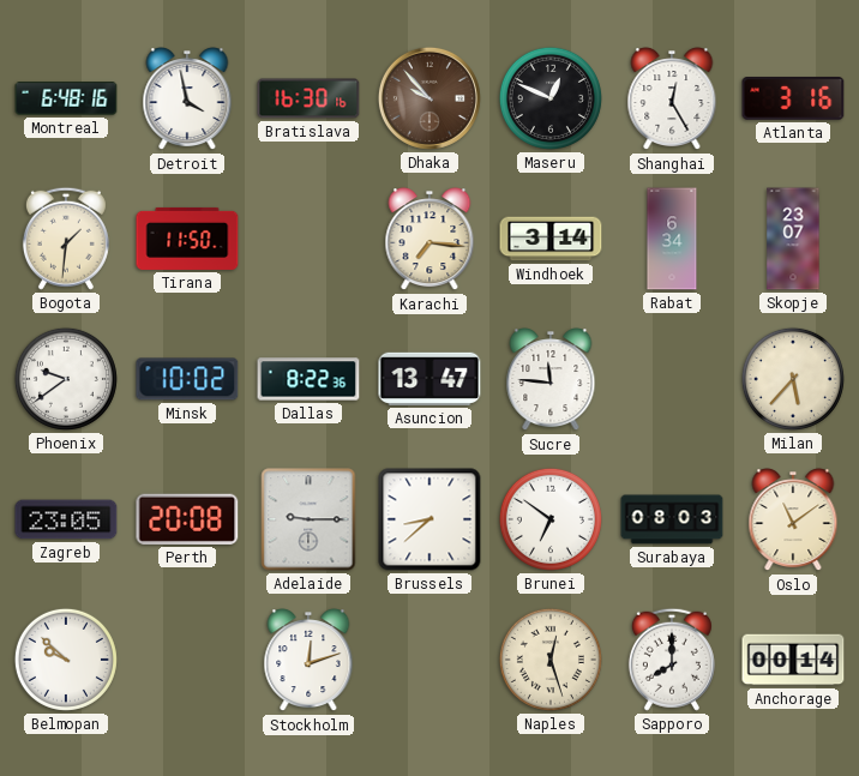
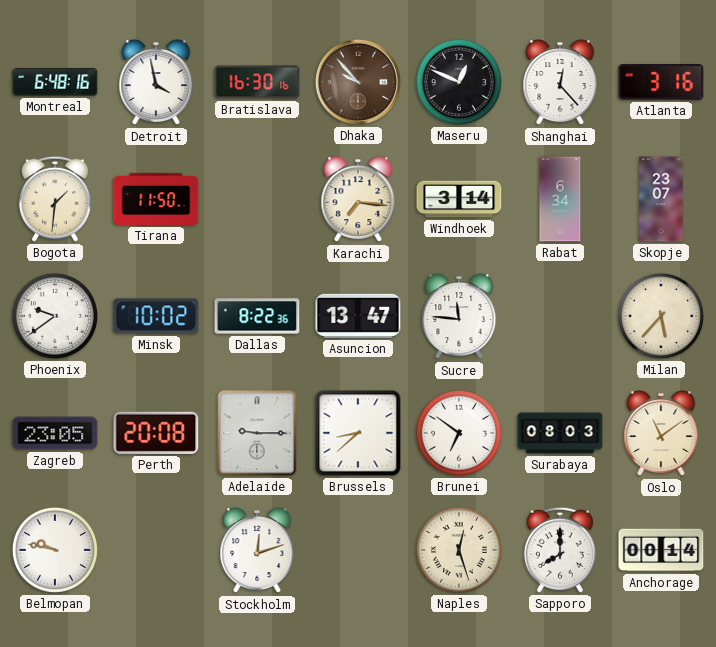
Shanghai: 12:25 -> 12:23
Belmopan: 9:52 -> 9:47
